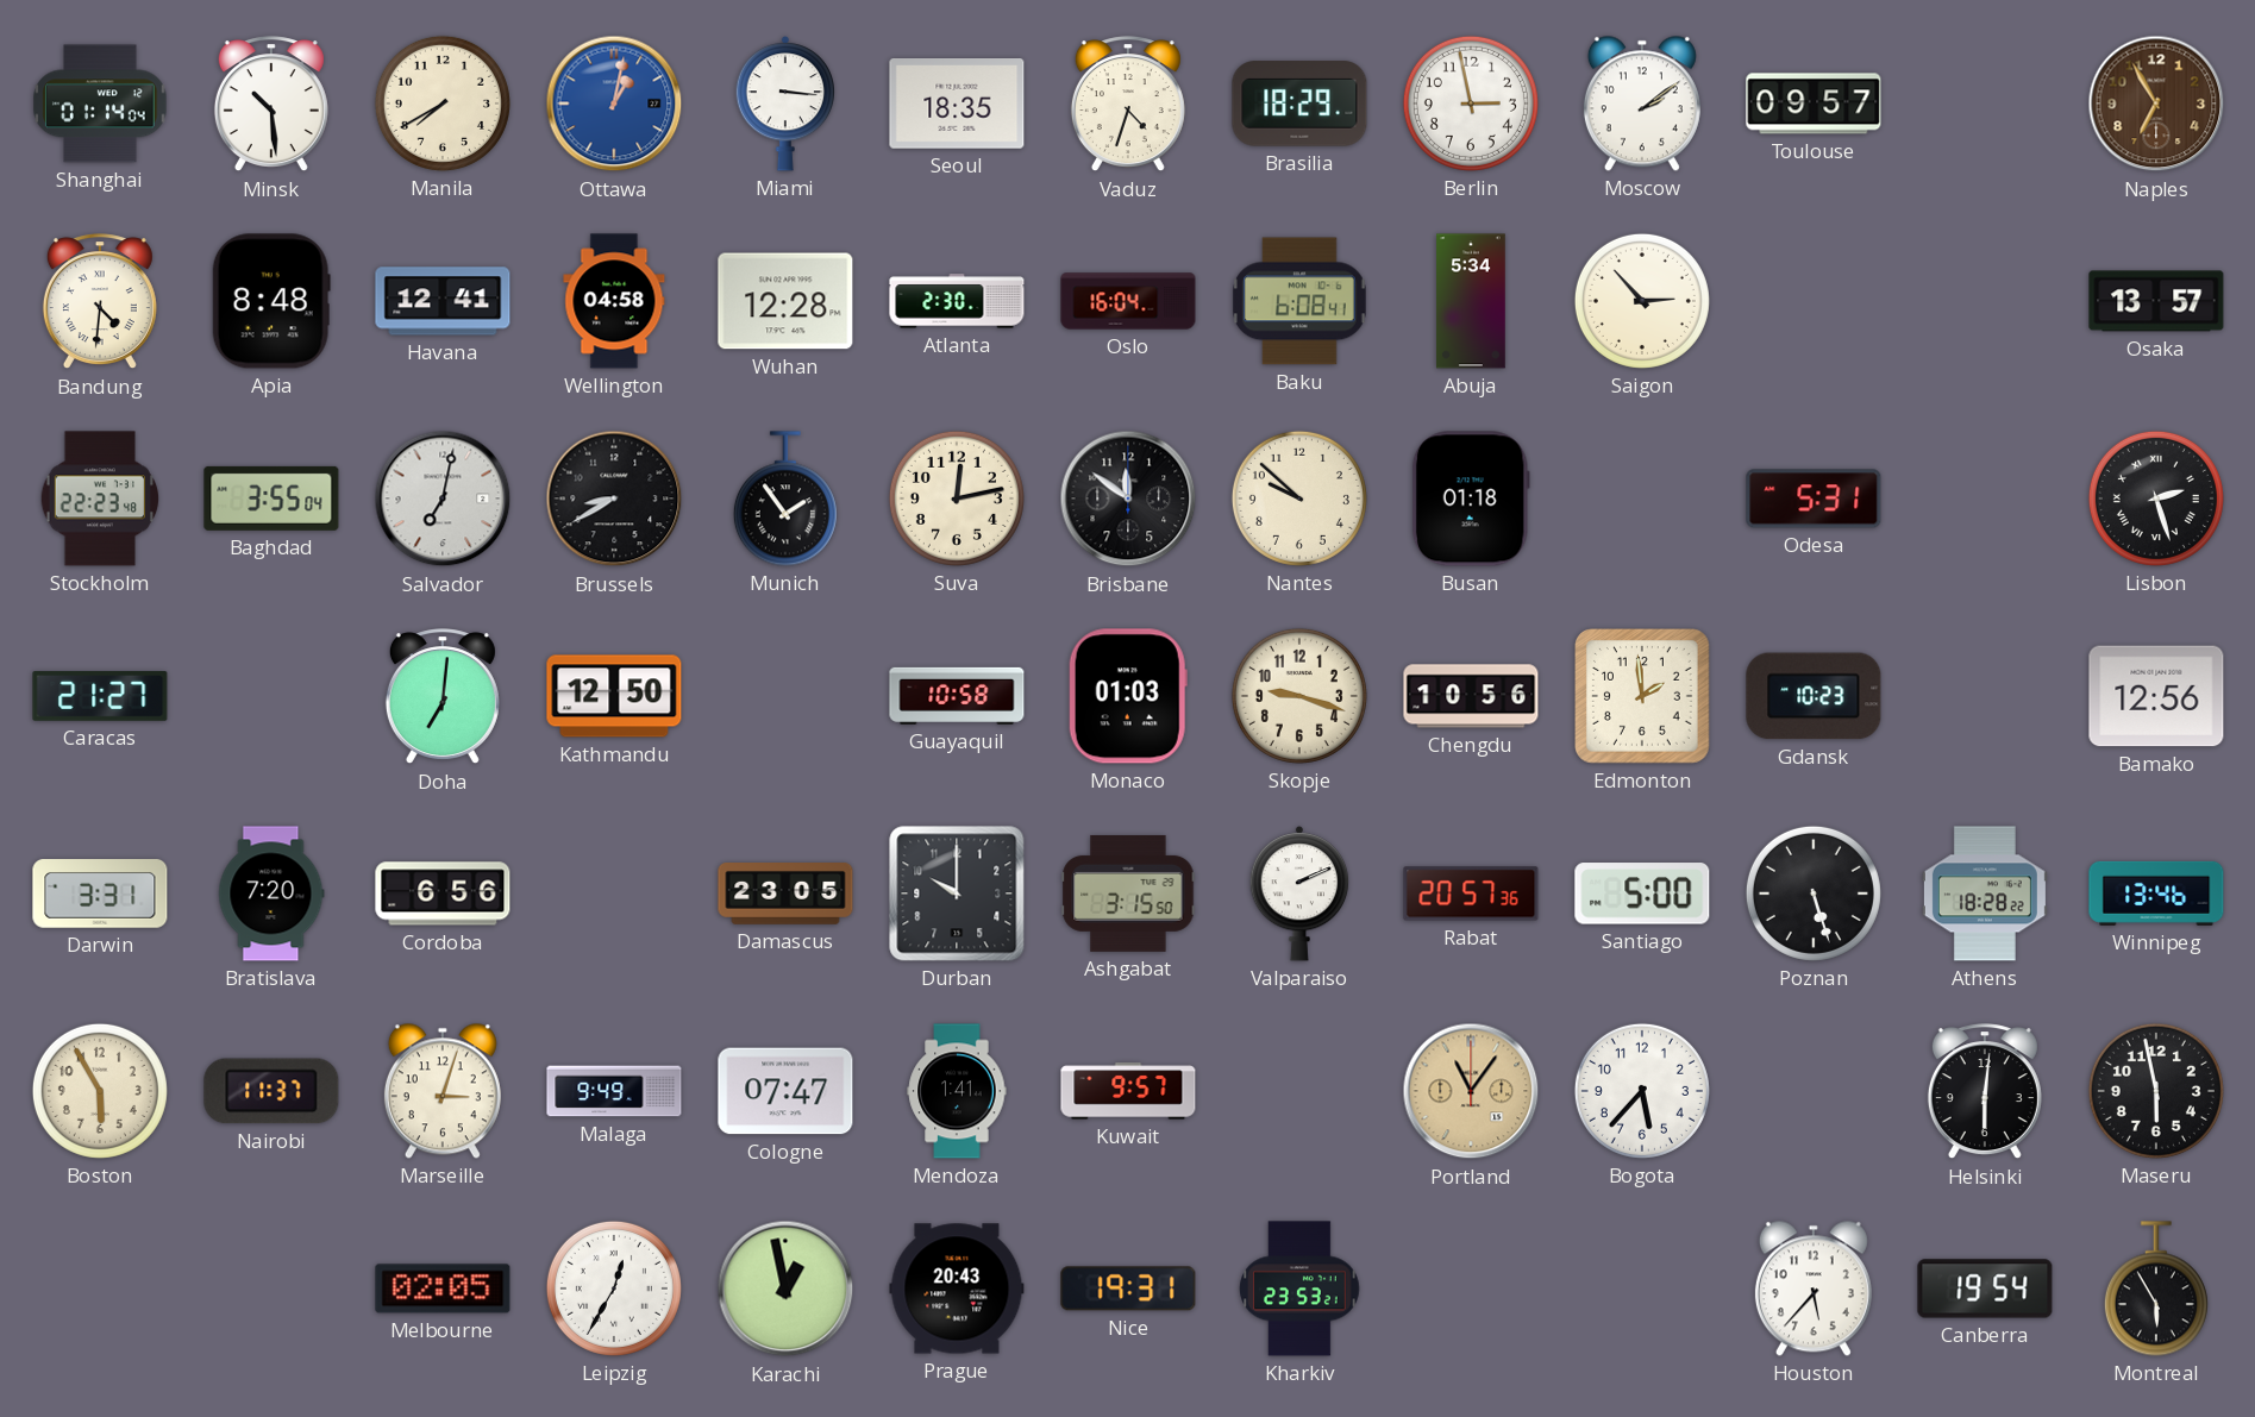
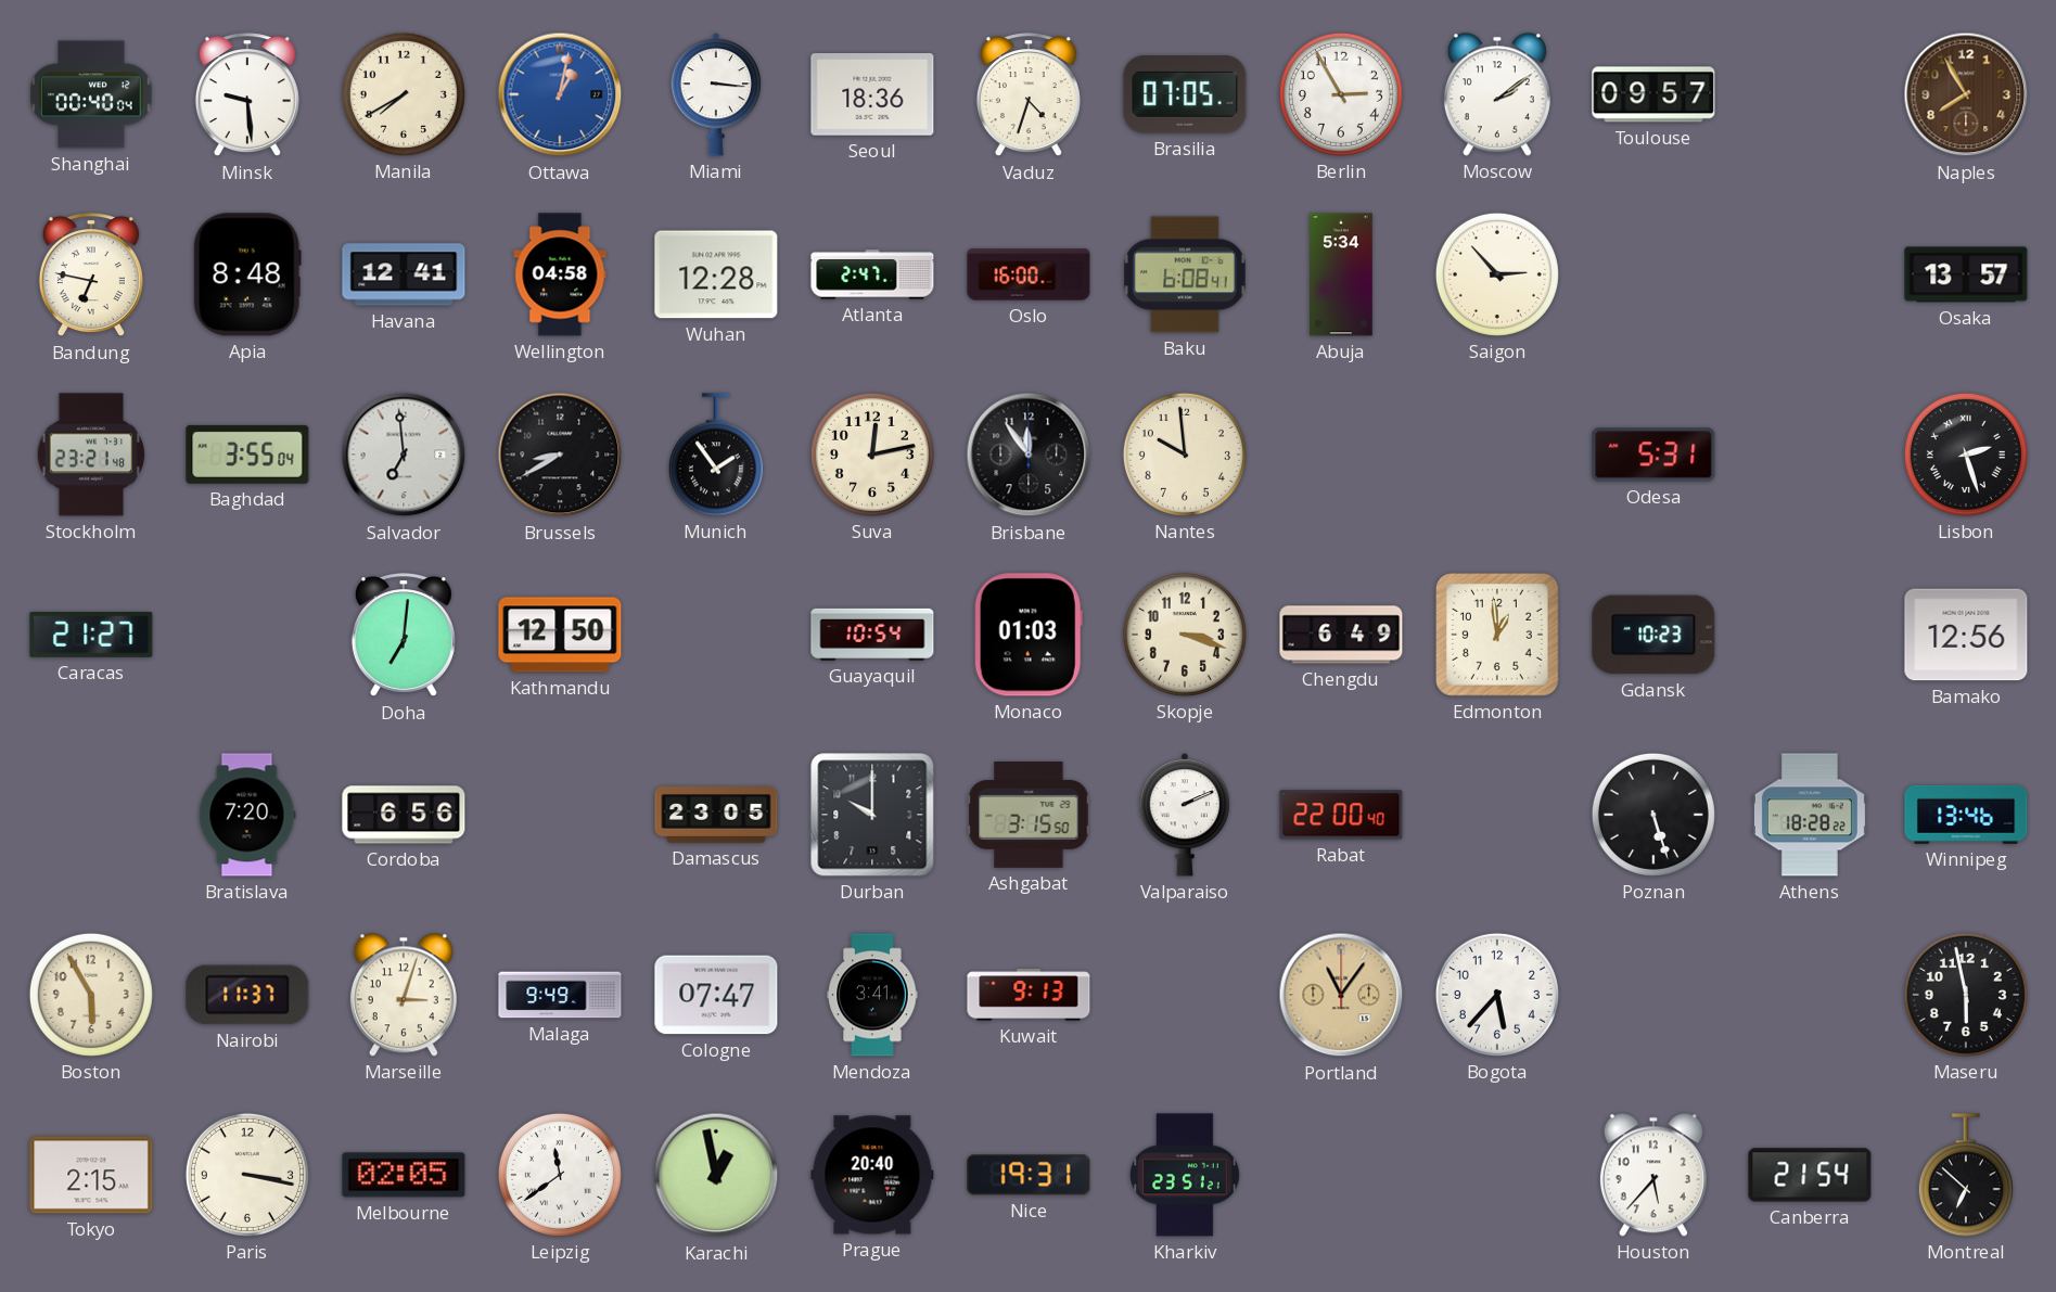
Shanghai: 01:14 -> 00:40
Minsk: 10:29 -> 9:29
Seoul: 18:35 -> 18:36
Brasilia: 18:29 -> 07:05
Berlin: 2:58 -> 2:55
Naples: 6:55 -> 7:55
Bandung: 4:31 -> 6:47
Atlanta: 2:30 -> 2:47
Oslo: 16:04 -> 16:00
Stockholm: 22:23 -> 23:21
Salvador: 7:02 -> 6:59
Brisbane: 11:51 -> 11:54
Nantes: 9:52 -> 9:59
Busan: 01:18 -> none
Guayaquil: 10:58 -> 10:54
Skopje: 9:18 -> 3:18
Chengdu: 10:56 -> 6:49
Edmonton: 1:59 -> 12:59
Darwin: 3:31 -> none
Rabat: 20:57 -> 22:00
Santiago: 5:00 -> none
Mendoza: 1:41 -> 3:41
Kuwait: 9:57 -> 9:13
Helsinki: 6:01 -> none
Tokyo: none -> 2:15
Paris: none -> 3:17
Leipzig: 12:35 -> 11:39
Prague: 20:43 -> 20:40
Kharkiv: 23:53 -> 23:51
Canberra: 19:54 -> 21:54
Montreal: 5:55 -> 6:52
